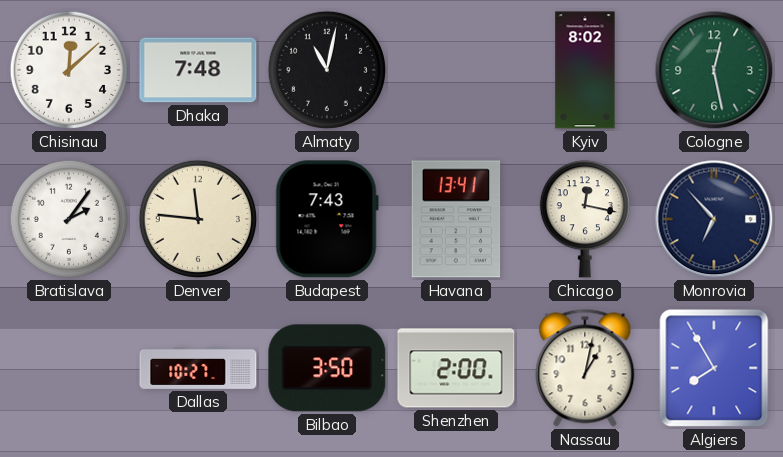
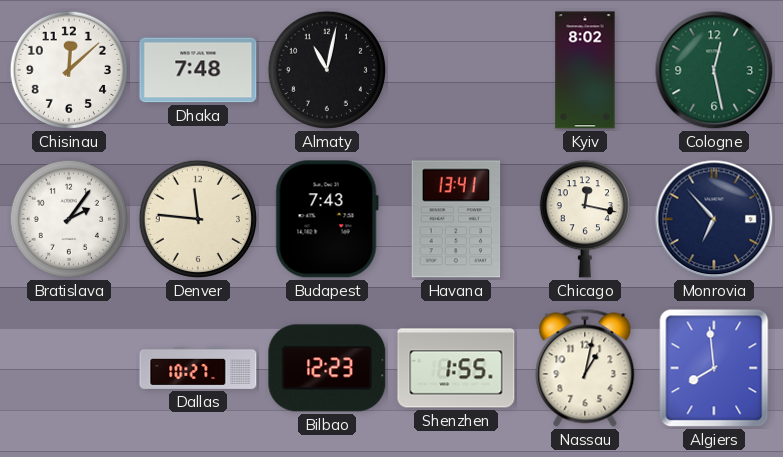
Bilbao: 3:50 -> 12:23
Shenzhen: 2:00 -> 1:55
Algiers: 7:55 -> 7:59
